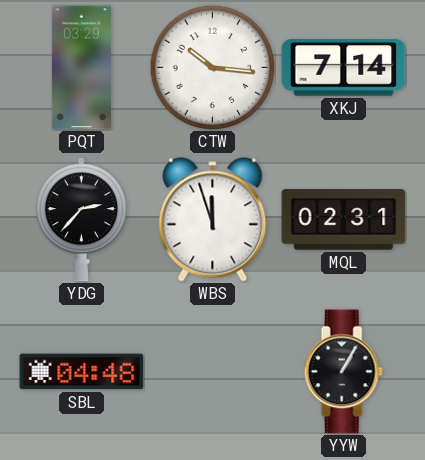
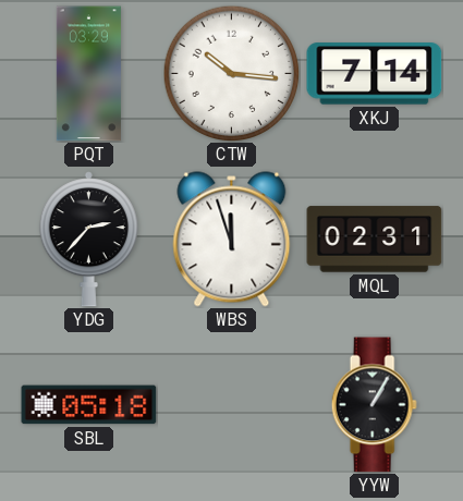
SBL: 04:48 -> 05:18
